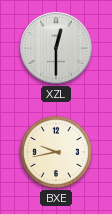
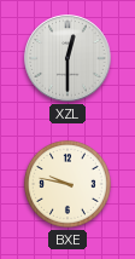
BXE: 9:43 -> 9:47
